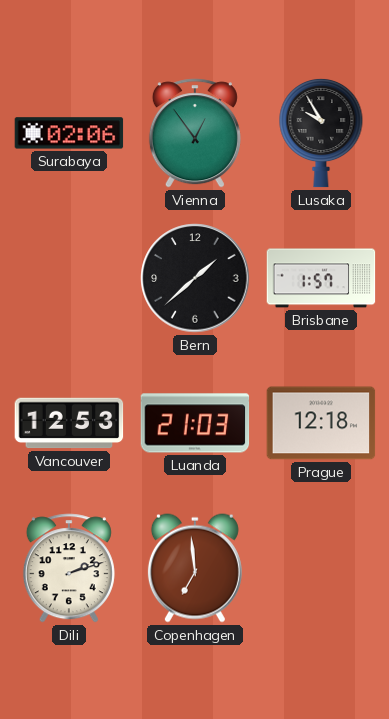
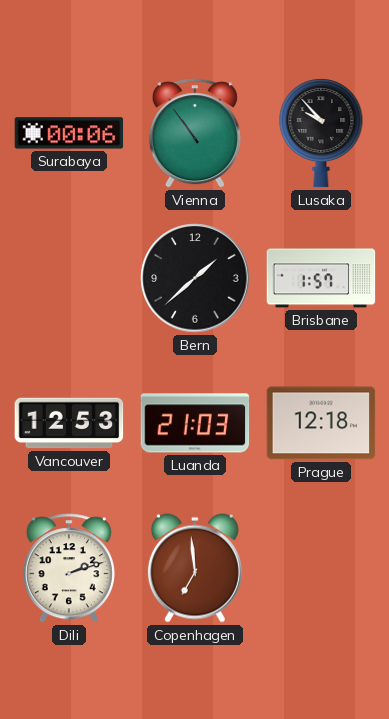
Surabaya: 02:06 -> 00:06
Vienna: 12:54 -> 10:54
Lusaka: 9:55 -> 9:53
